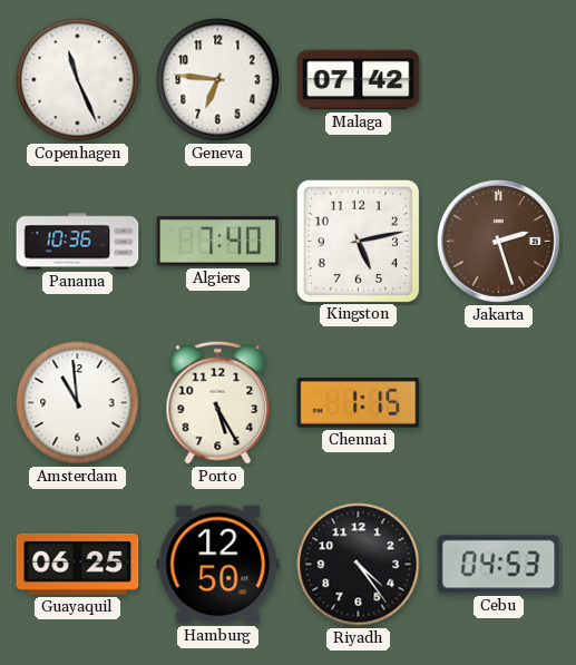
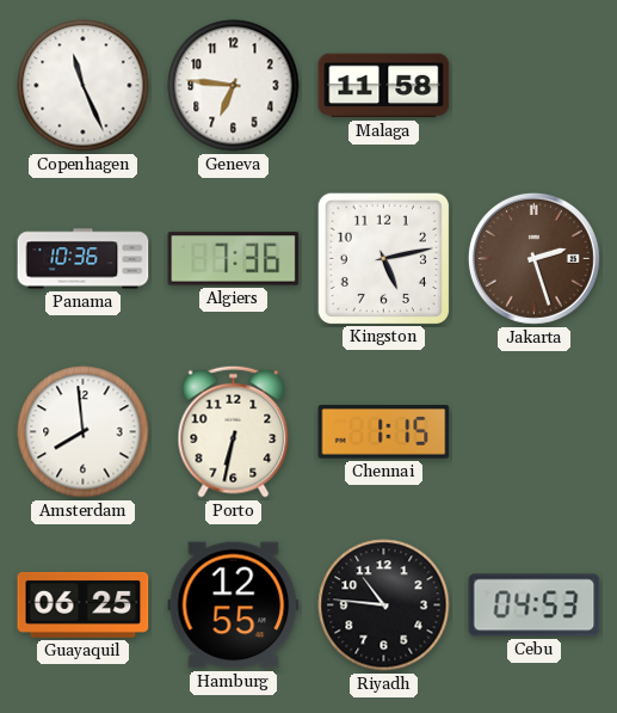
Malaga: 07:42 -> 11:58
Algiers: 7:40 -> 7:36
Amsterdam: 10:59 -> 7:59
Porto: 5:25 -> 6:32
Hamburg: 12:50 -> 12:55
Riyadh: 4:24 -> 10:46
